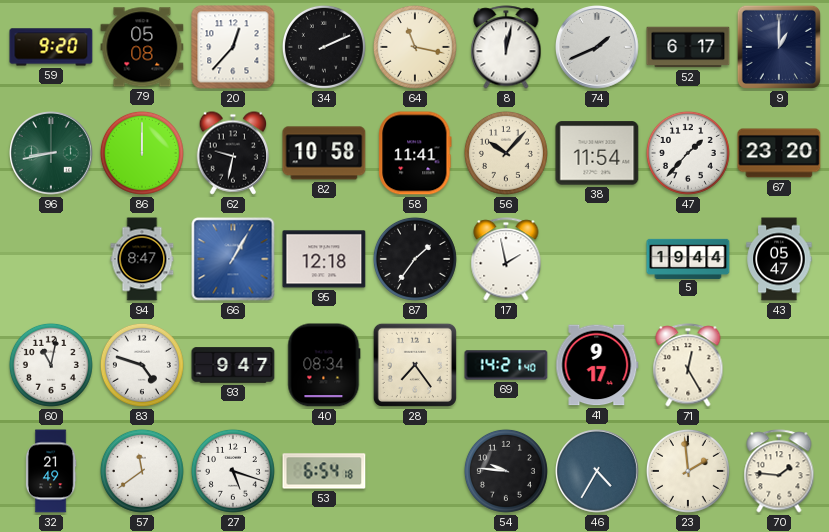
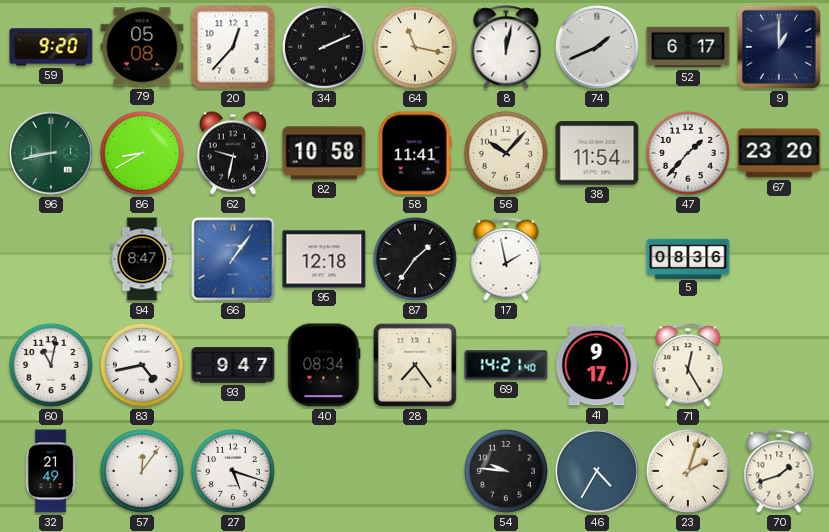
86: 12:00 -> 8:40
66: 1:05 -> 1:06
5: 19:44 -> 08:36
43: 05:47 -> none
83: 4:48 -> 4:43
57: 11:39 -> 12:06
53: 6:54 -> none
23: 1:59 -> 2:03
70: 1:46 -> 1:42
